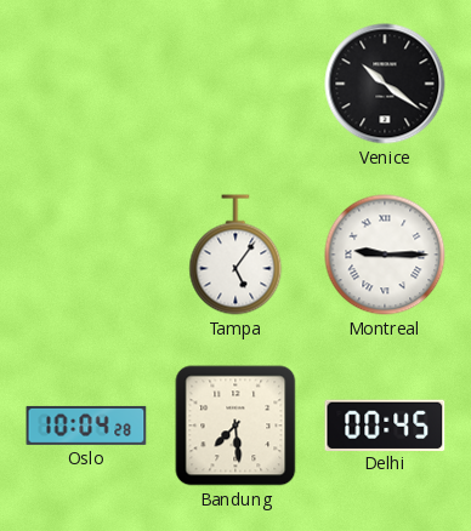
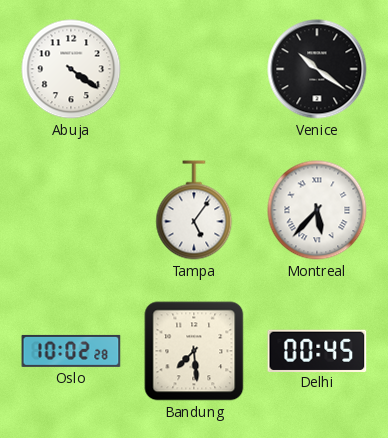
Abuja: none -> 4:21
Montreal: 9:15 -> 5:37
Oslo: 10:04 -> 10:02
